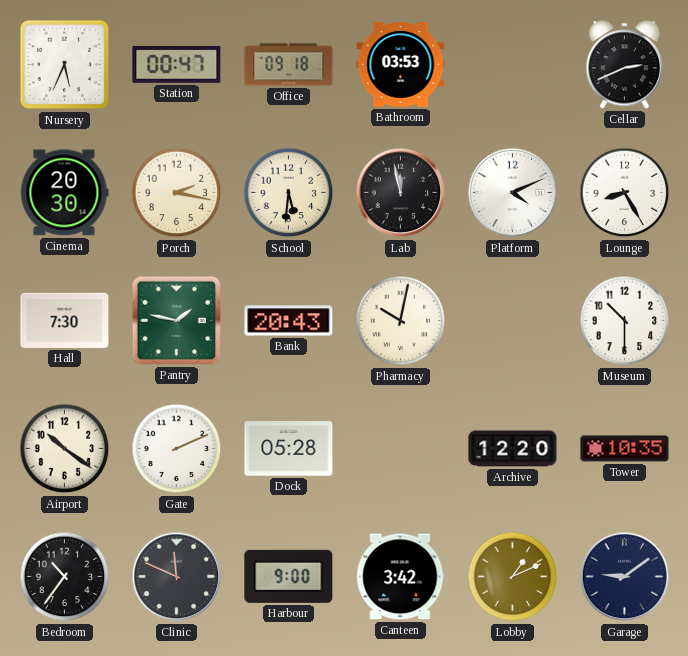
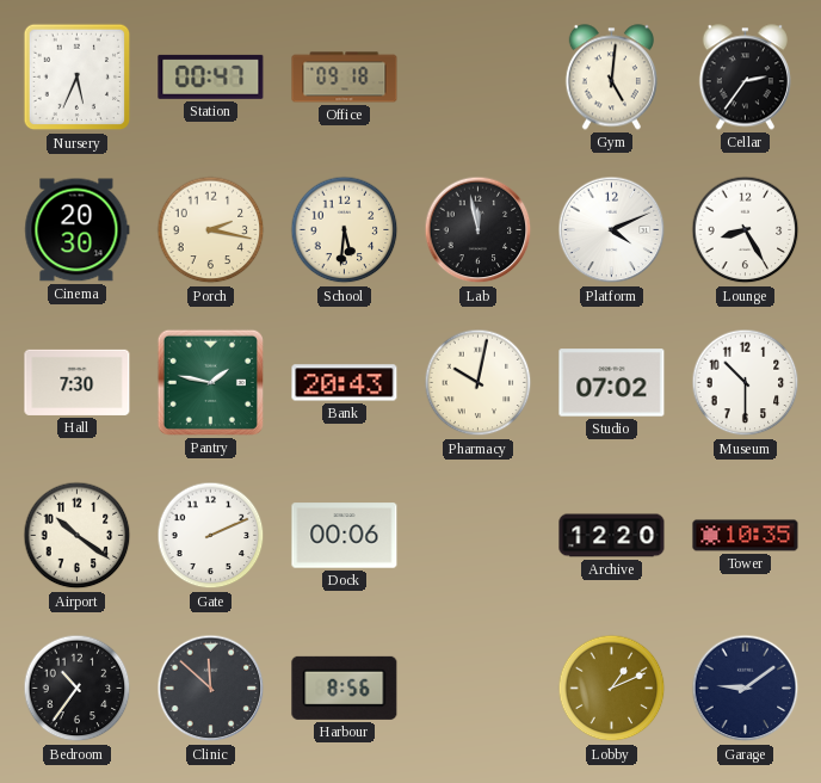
Bathroom: 03:53 -> none
Gym: none -> 5:01
Cellar: 2:41 -> 2:36
Studio: none -> 07:02
Dock: 05:28 -> 00:06
Clinic: 11:49 -> 11:52
Harbour: 9:00 -> 8:56
Canteen: 3:42 -> none
